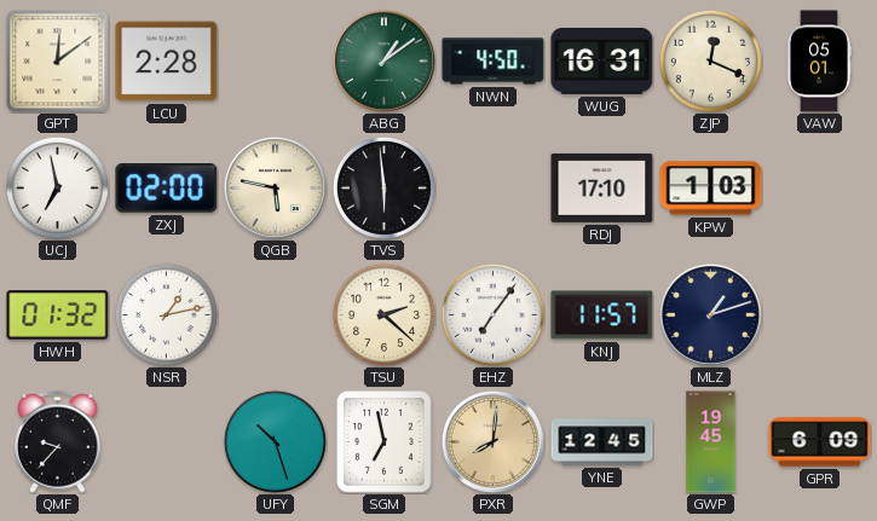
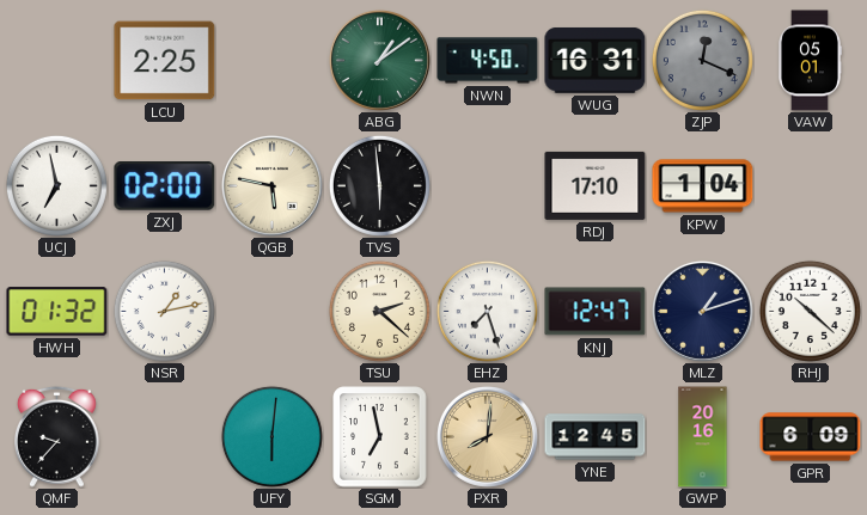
GPT: 12:09 -> none
LCU: 2:28 -> 2:25
ZJP dial: cream -> grey
KPW: 1:03 -> 1:04
EHZ: 7:06 -> 7:27
KNJ: 11:57 -> 12:47
RHJ: none -> 10:22
UFY: 10:27 -> 6:01
GWP: 19:45 -> 20:16
